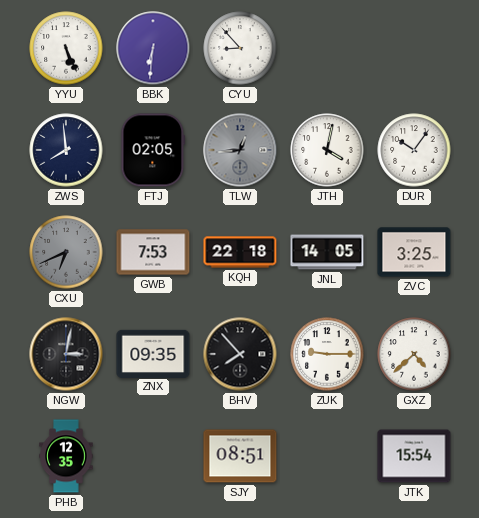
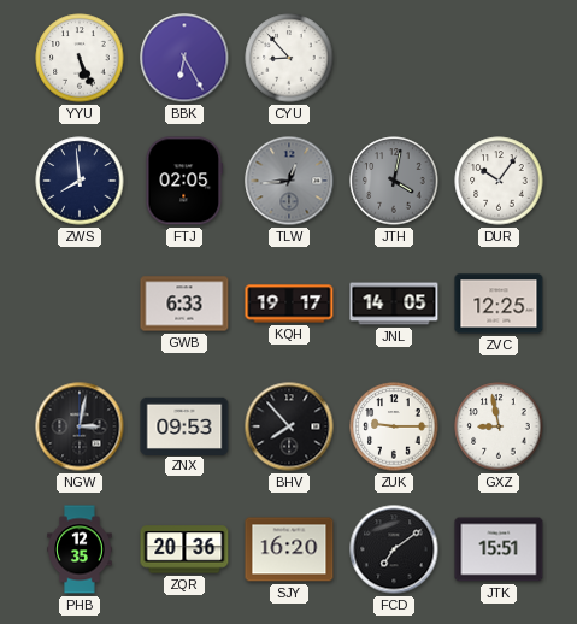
BBK: 6:31 -> 6:25
JTH dial: white -> grey
CXU: 6:41 -> none
GWB: 7:53 -> 6:33
KQH: 22:18 -> 19:17
ZVC: 3:25 -> 12:25
ZNX: 09:35 -> 09:53
GXZ: 4:38 -> 8:58
ZQR: none -> 20:36
SJY: 08:51 -> 16:20
FCD: none -> 7:09
JTK: 15:54 -> 15:51
